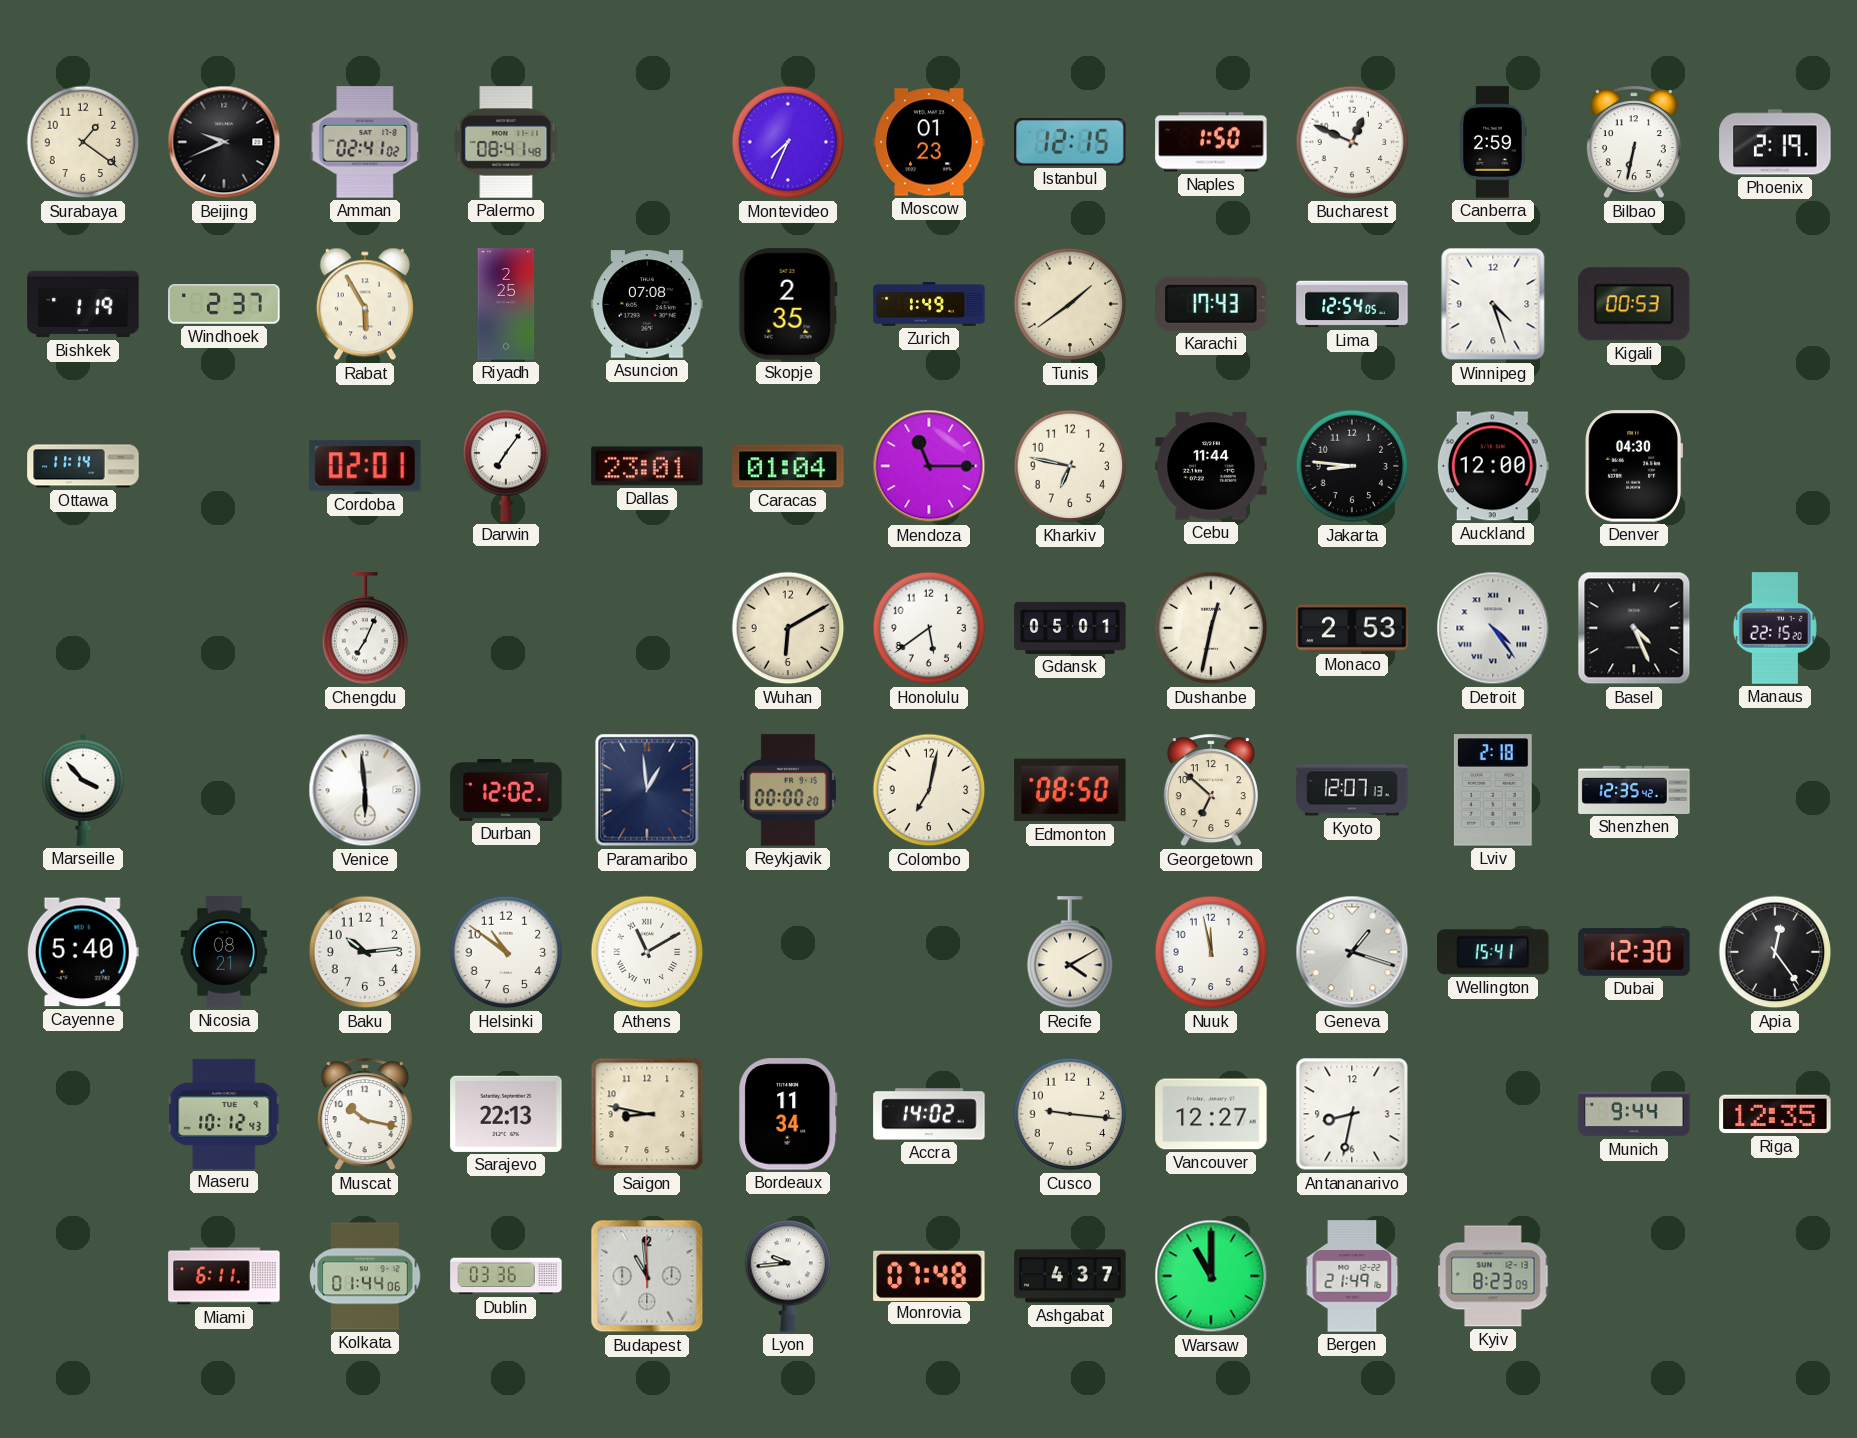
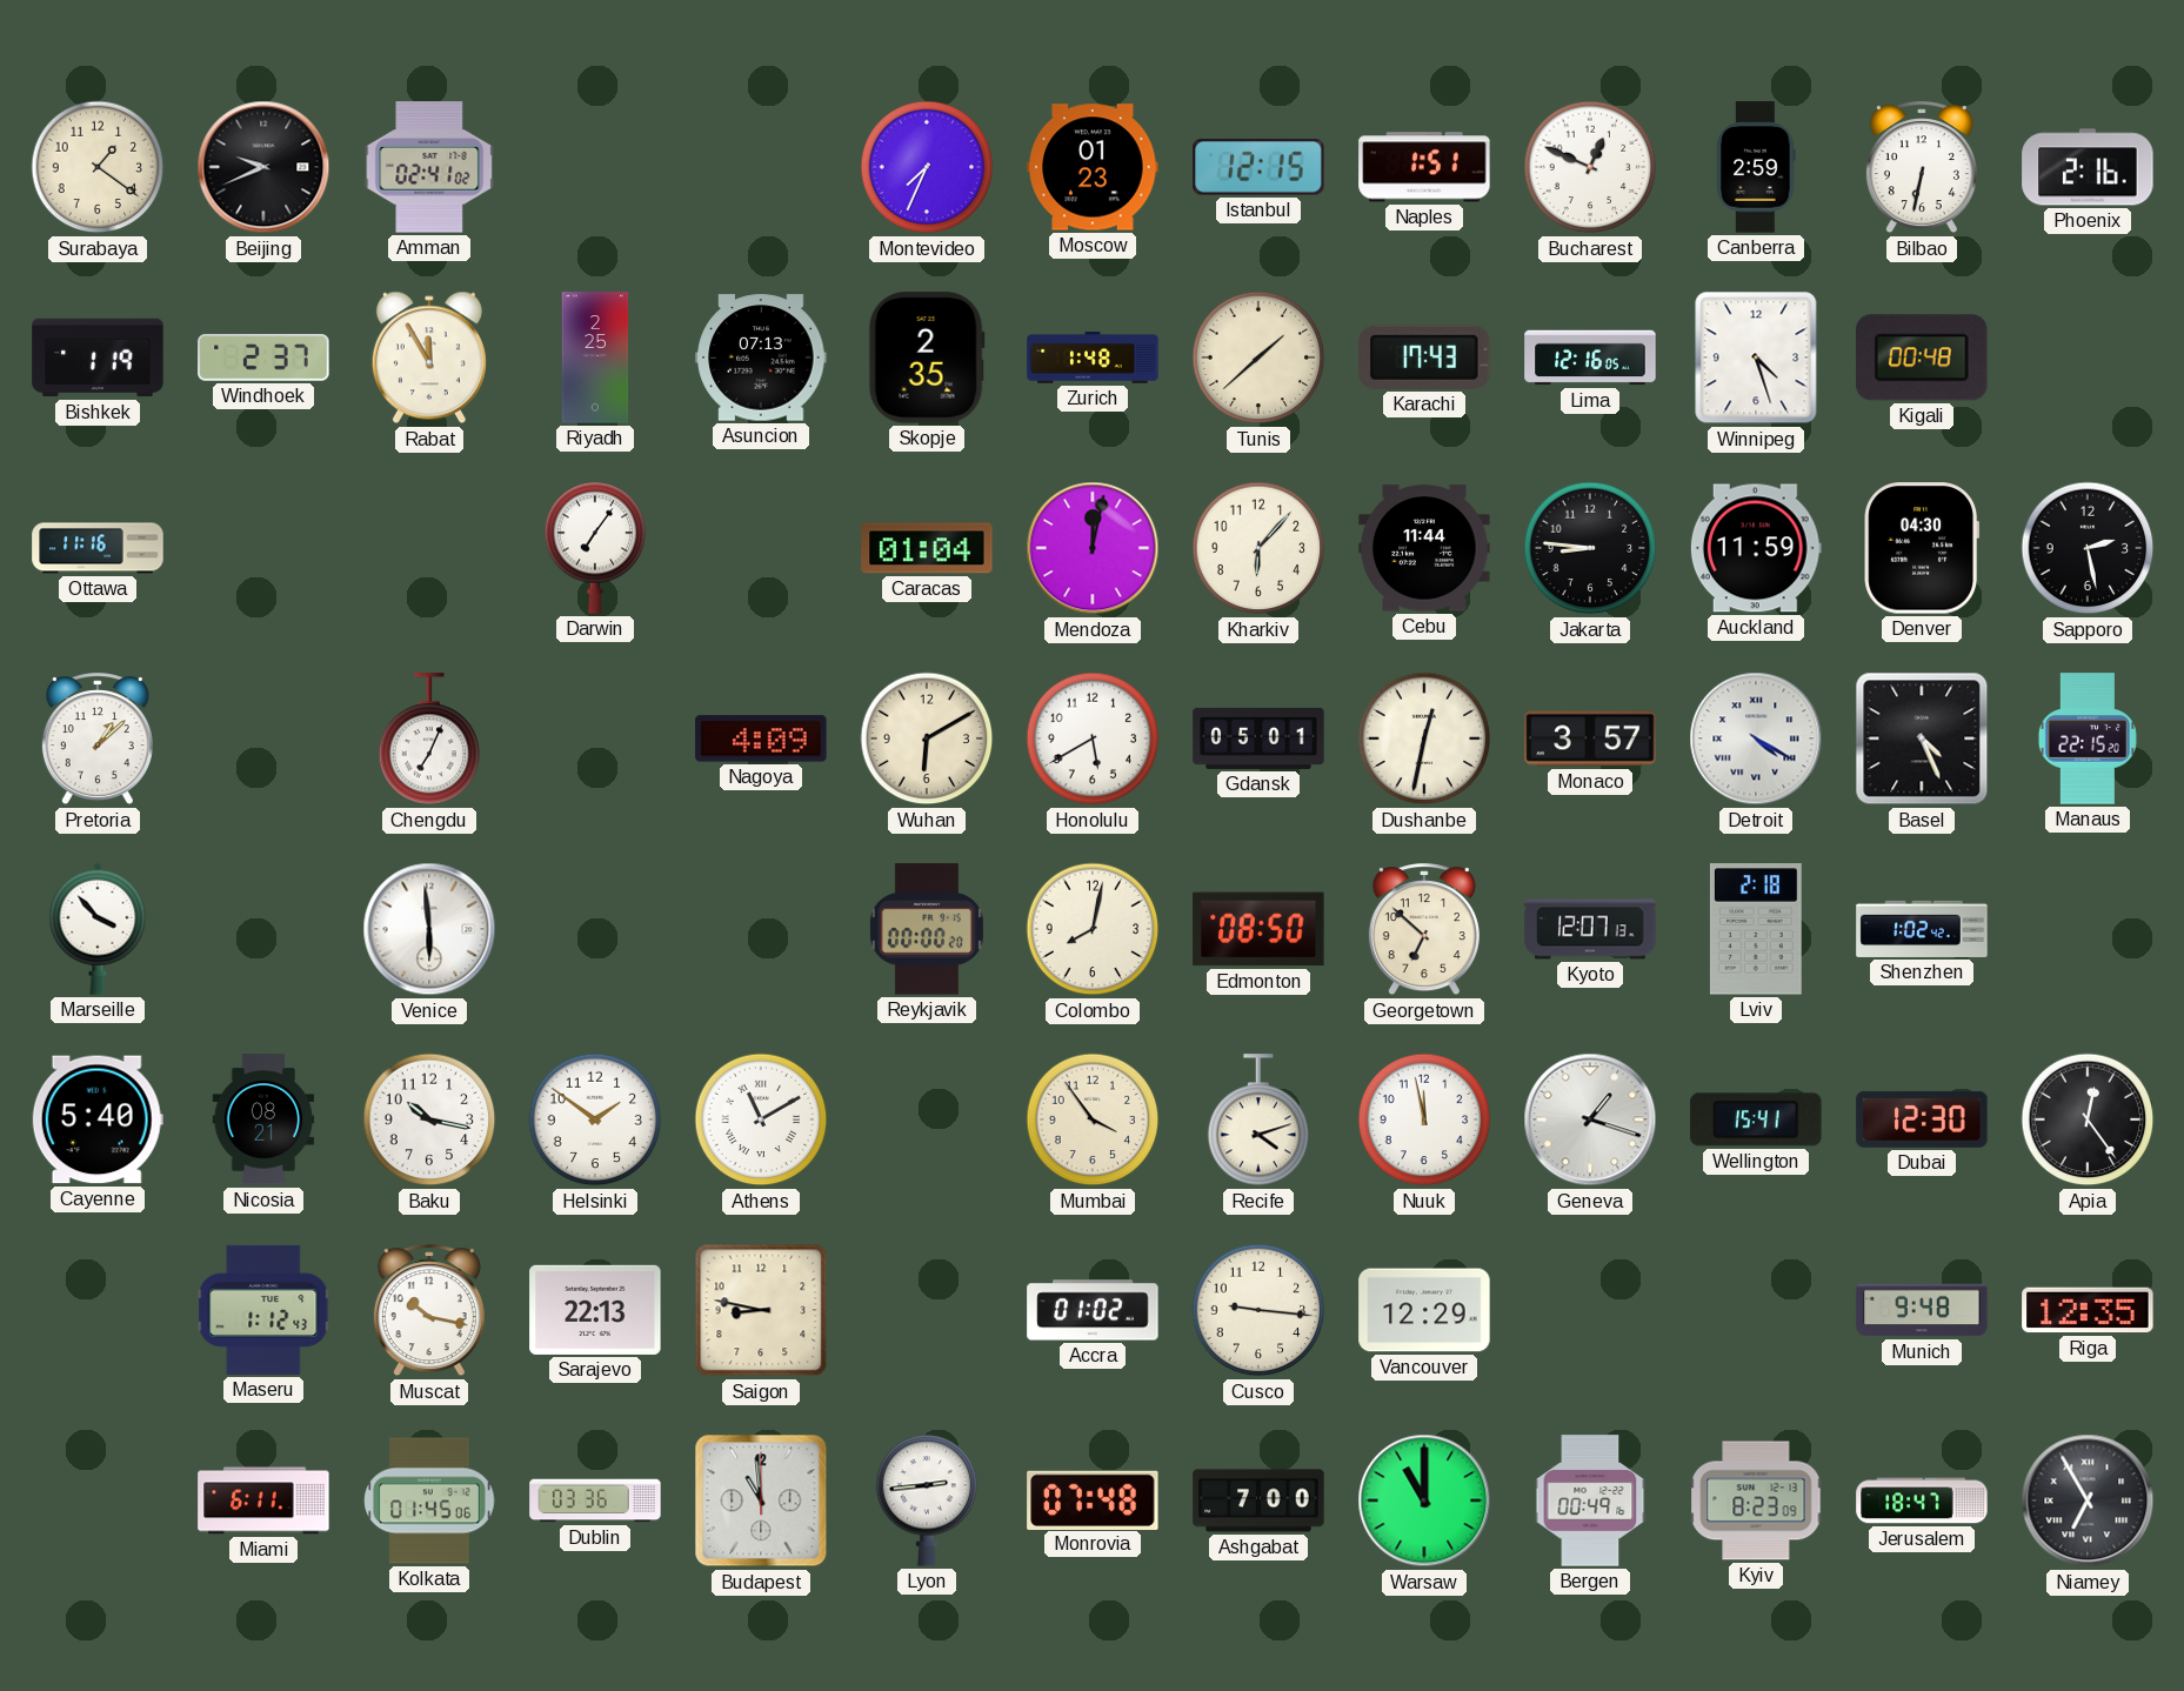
Palermo: 08:41 -> none
Naples: 1:50 -> 1:51
Phoenix: 2:19 -> 2:16
Rabat: 5:55 -> 11:55
Asuncion: 07:08 -> 07:13
Zurich: 1:49 -> 1:48
Tunis: 1:39 -> 1:38
Lima: 12:54 -> 12:16
Kigali: 00:53 -> 00:48
Ottawa: 11:14 -> 11:16
Cordoba: 02:01 -> none
Dallas: 23:01 -> none
Mendoza: 11:15 -> 12:02
Kharkiv: 6:47 -> 6:07
Auckland: 12:00 -> 11:59
Sapporo: none -> 2:28
Pretoria: none -> 1:08
Nagoya: none -> 4:09
Honolulu: 5:39 -> 5:40
Monaco: 2:53 -> 3:57
Detroit: 4:24 -> 4:20
Durban: 12:02 -> none
Paramaribo: 12:59 -> none
Colombo: 7:02 -> 8:02
Shenzhen: 12:35 -> 1:02
Baku: 10:14 -> 10:17
Helsinki: 10:51 -> 1:51
Mumbai: none -> 3:54
Recife: 4:10 -> 4:12
Maseru: 10:12 -> 1:12
Bordeaux: 11:34 -> none
Accra: 14:02 -> 01:02
Vancouver: 12:27 -> 12:29
Antananarivo: 8:32 -> none
Munich: 9:44 -> 9:48
Kolkata: 01:44 -> 01:45
Lyon: 9:44 -> 2:44
Ashgabat: 4:37 -> 7:00
Bergen: 21:49 -> 00:49
Jerusalem: none -> 18:47
Niamey: none -> 6:55
